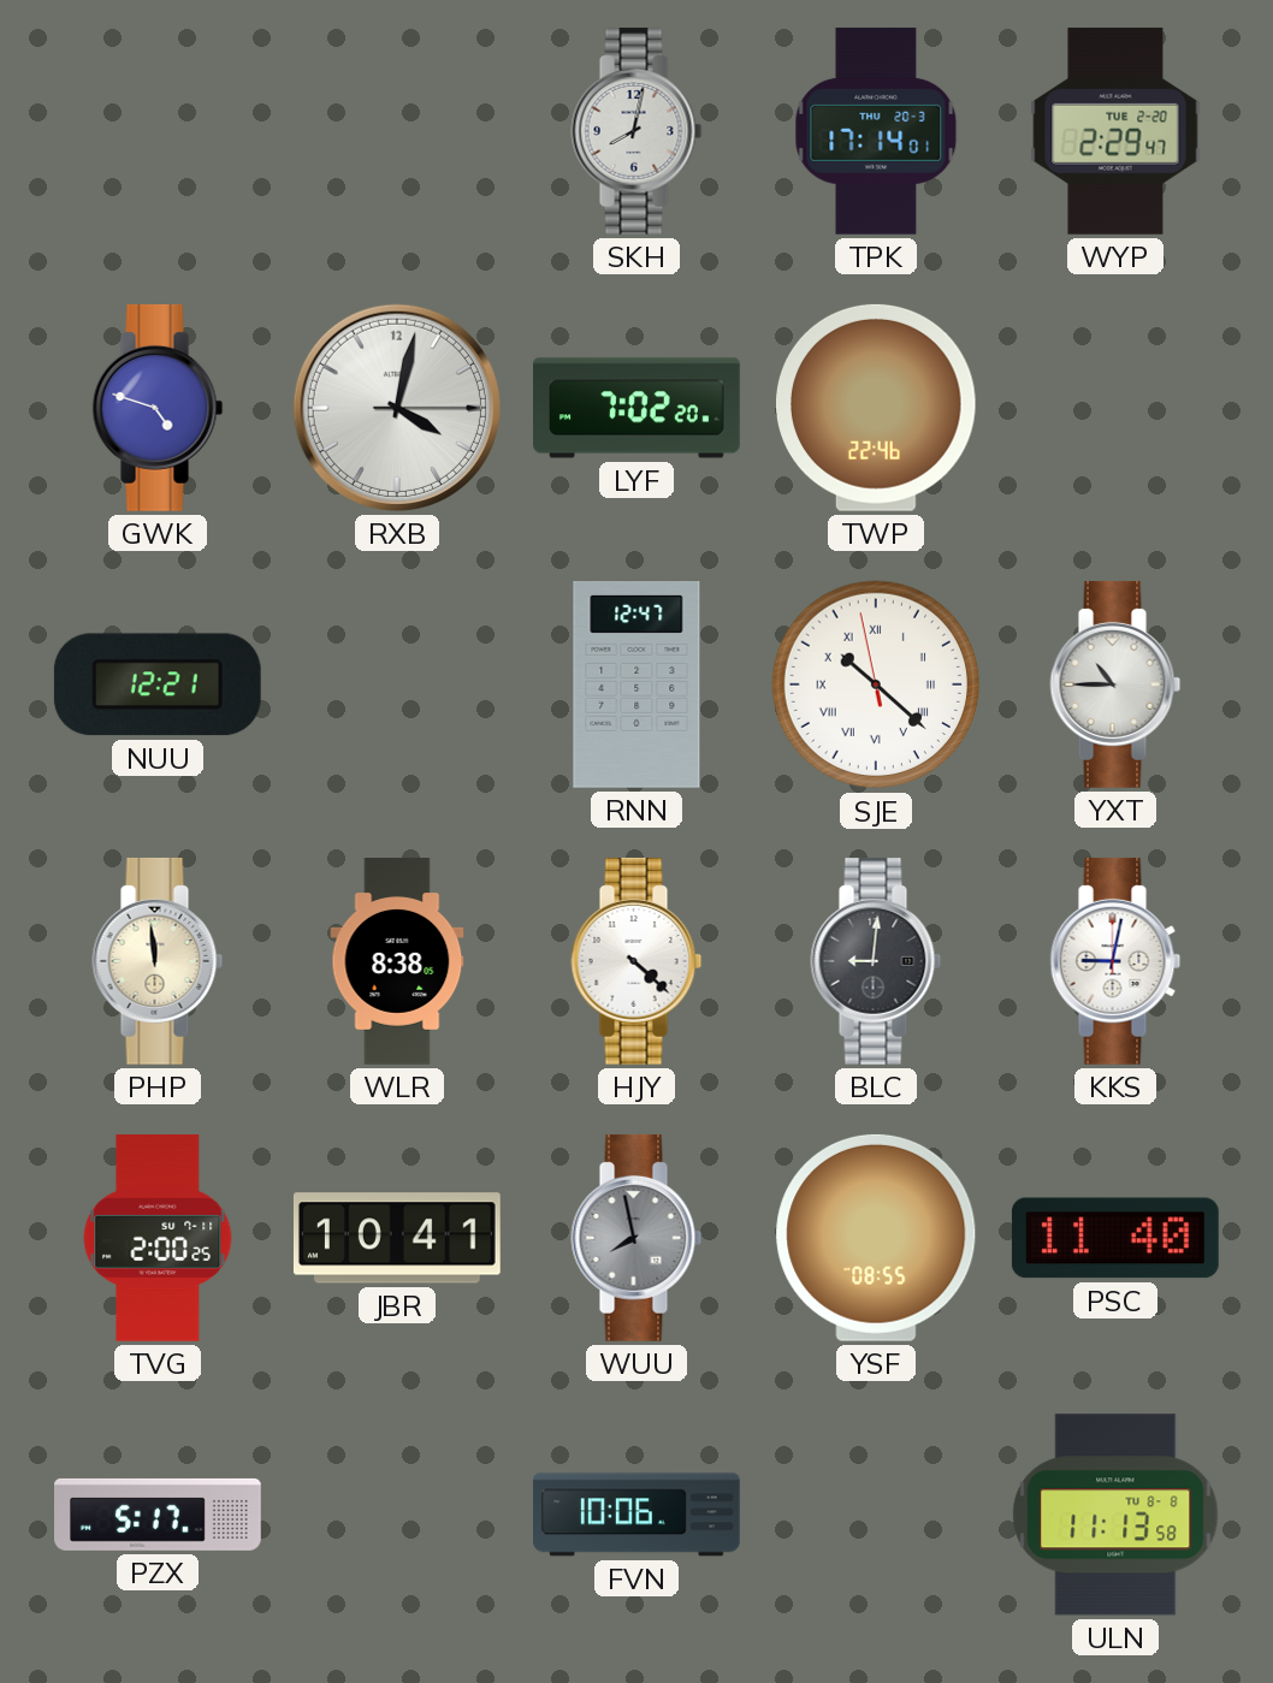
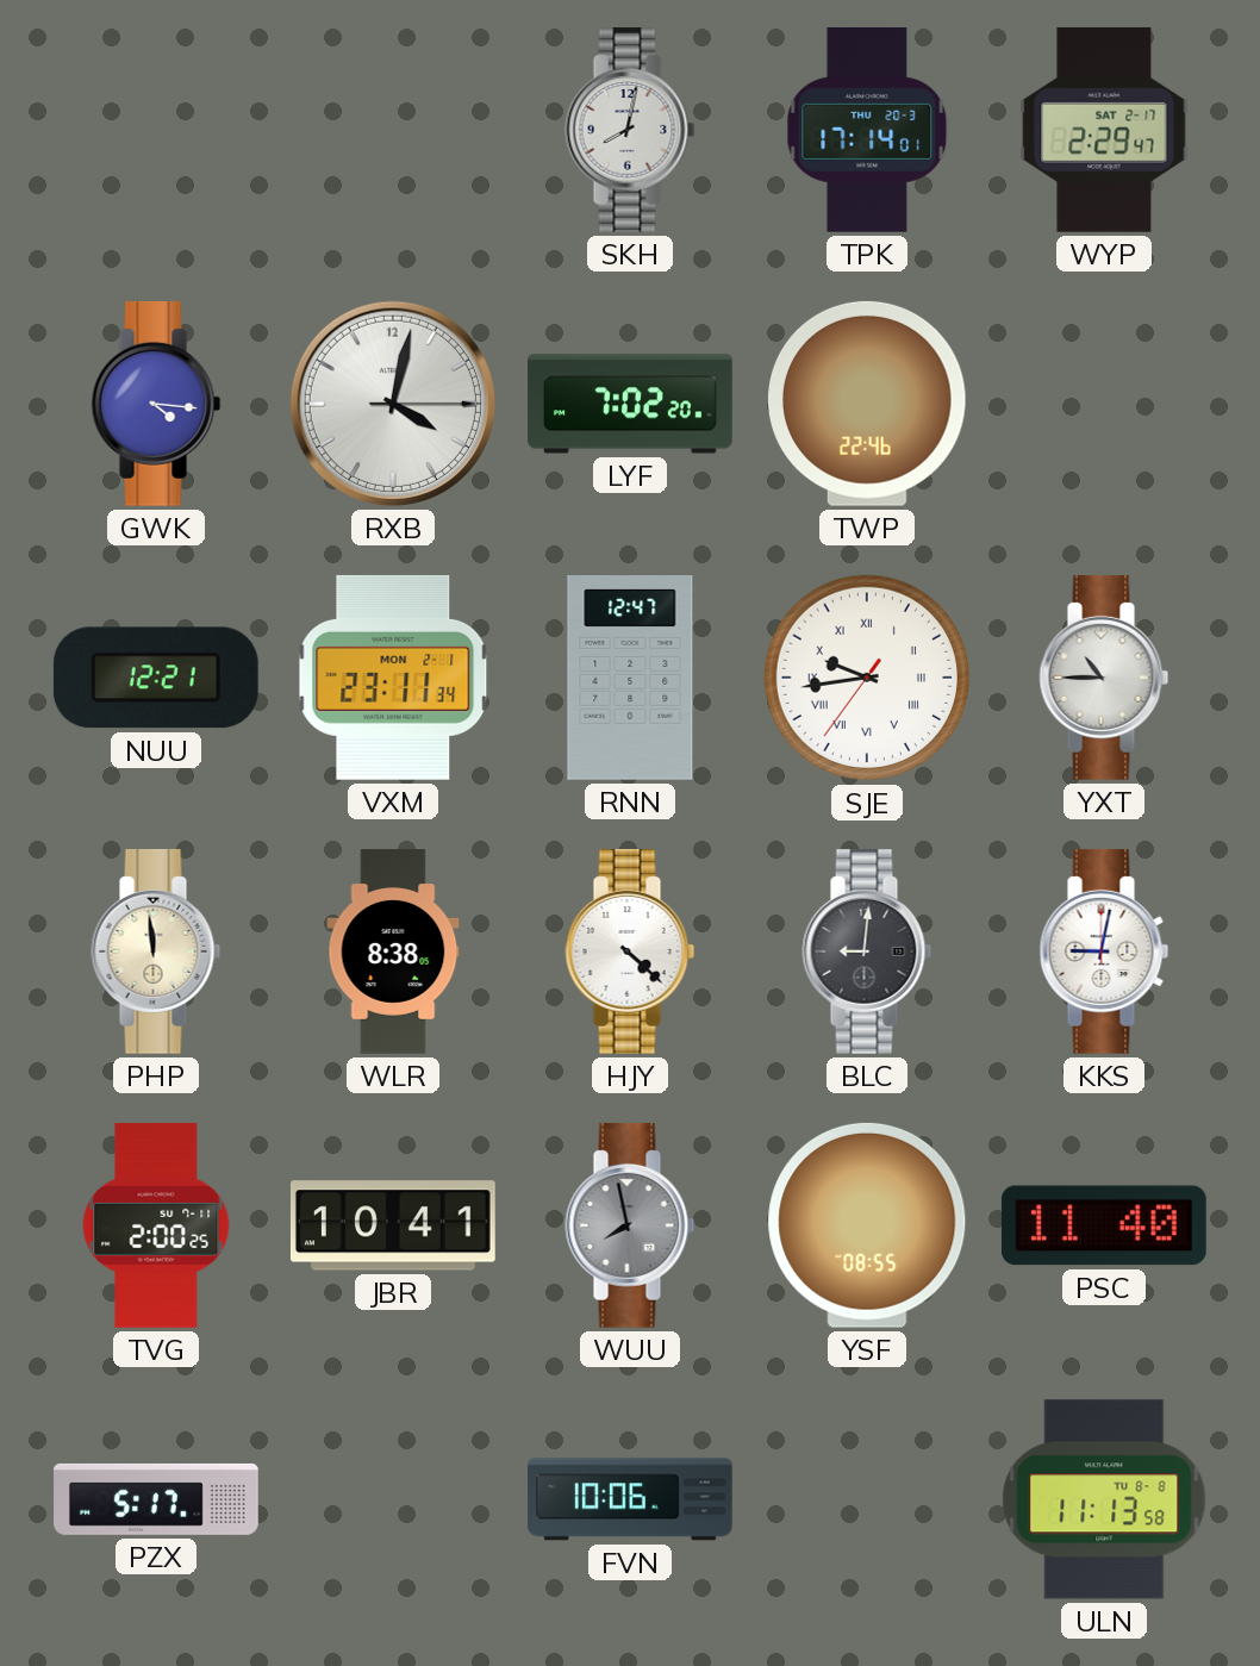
WYP date: TUE 2-20 -> SAT 2-17
GWK: 4:48 -> 4:16
VXM: none -> 23:11
SJE: 10:21 -> 9:43
